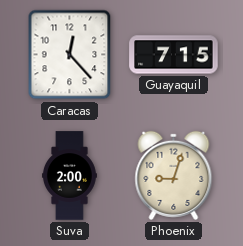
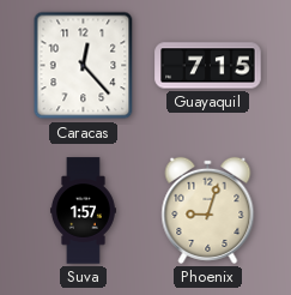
Suva: 2:00 -> 1:57
